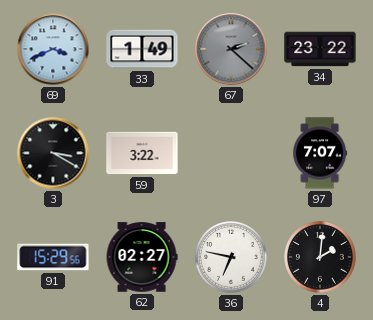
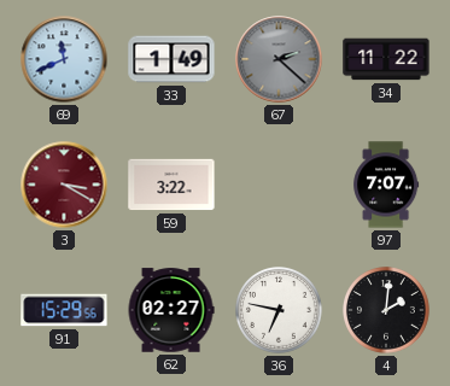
69: 3:41 -> 11:41
34: 23:22 -> 11:22
3 dial: black -> burgundy
